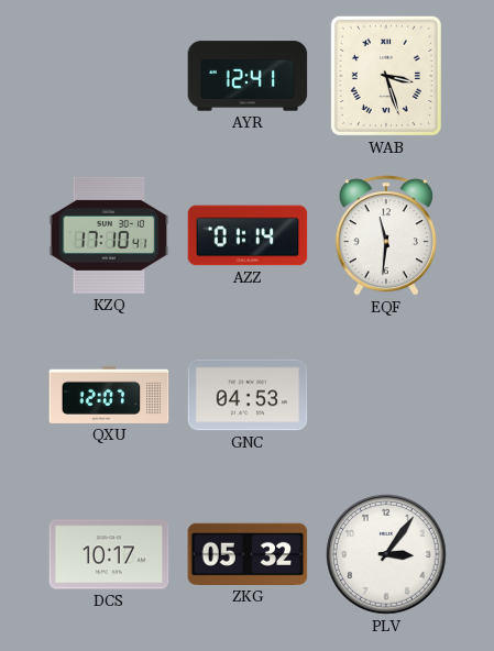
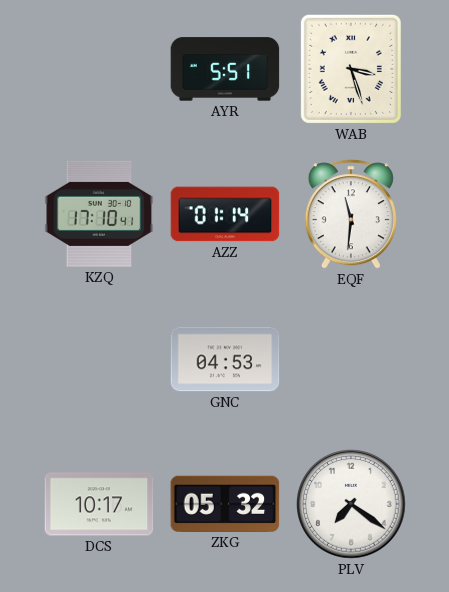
AYR: 12:41 -> 5:51
QXU: 12:07 -> none
PLV: 3:06 -> 7:21
